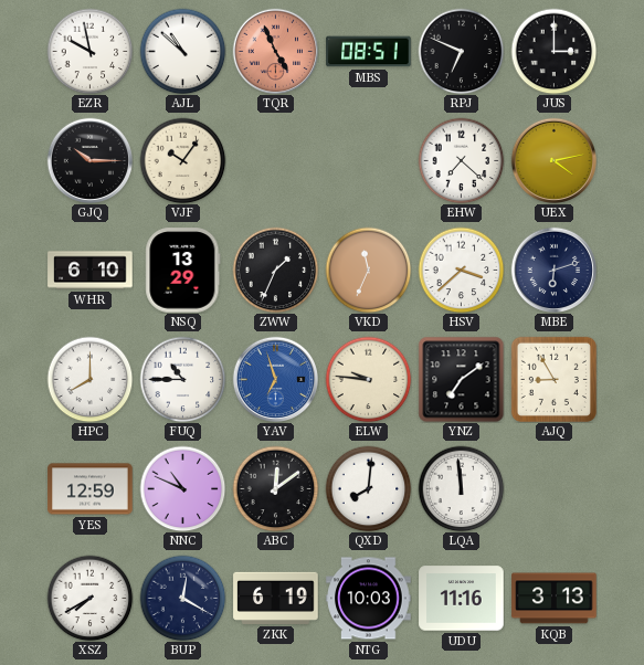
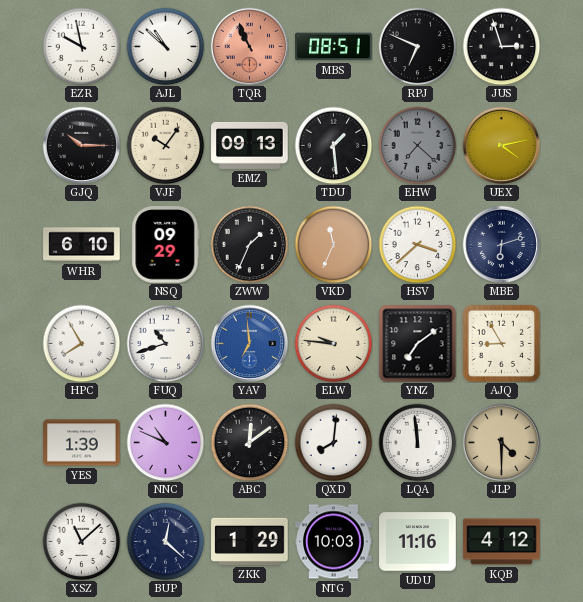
TQR: 4:56 -> 10:56
JUS: 3:00 -> 2:57
EMZ: none -> 09:13
TDU: none -> 1:29
EHW dial: white -> grey
NSQ: 13:29 -> 09:29
HPC: 8:00 -> 7:55
FUQ: 10:45 -> 10:42
YAV: 6:57 -> 6:59
YES: 12:59 -> 1:39
JLP: none -> 4:30
XSZ: 7:40 -> 11:08
BUP: 12:20 -> 12:22
ZKK: 6:19 -> 1:29
KQB: 3:13 -> 4:12
